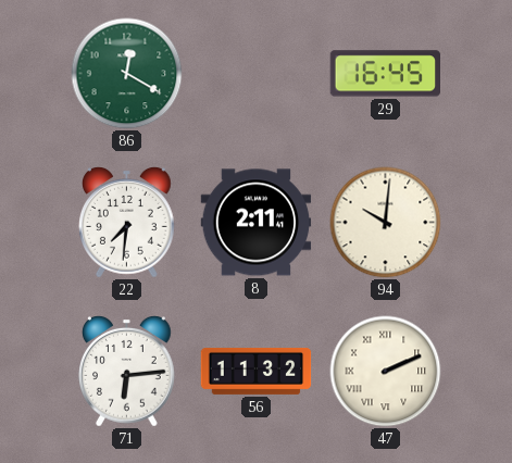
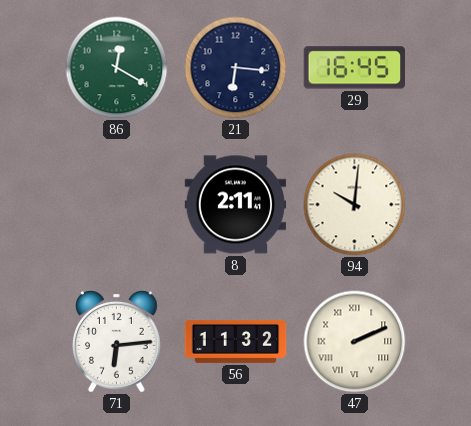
21: none -> 6:16
22: 7:31 -> none
